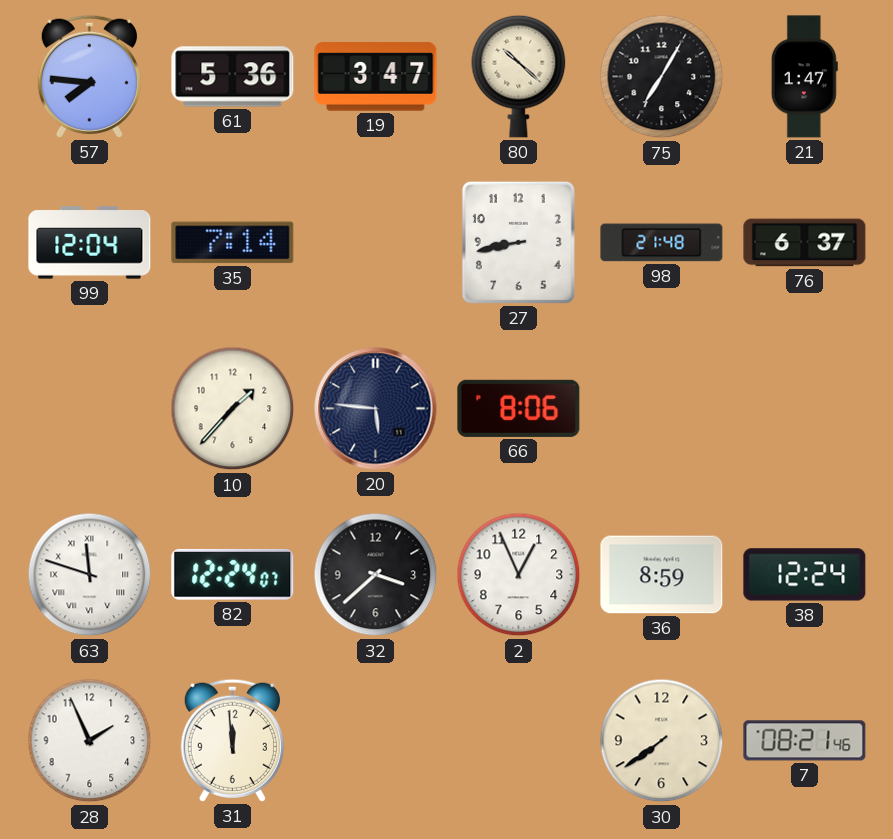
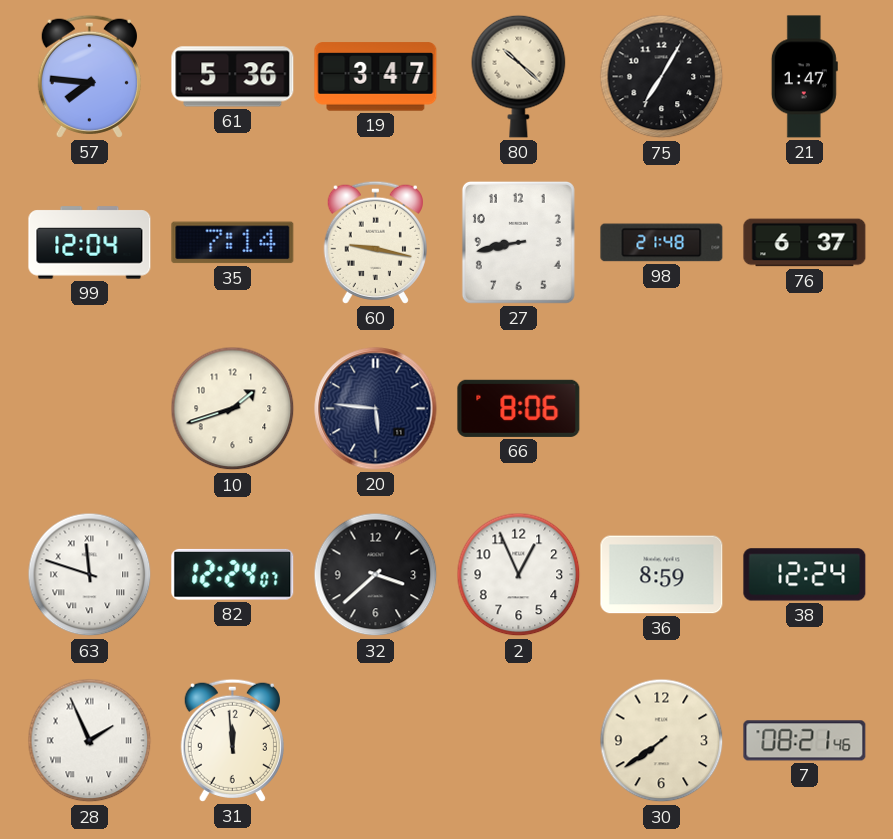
60: none -> 9:17
10: 1:37 -> 1:42
28 numerals: Arabic -> Roman
